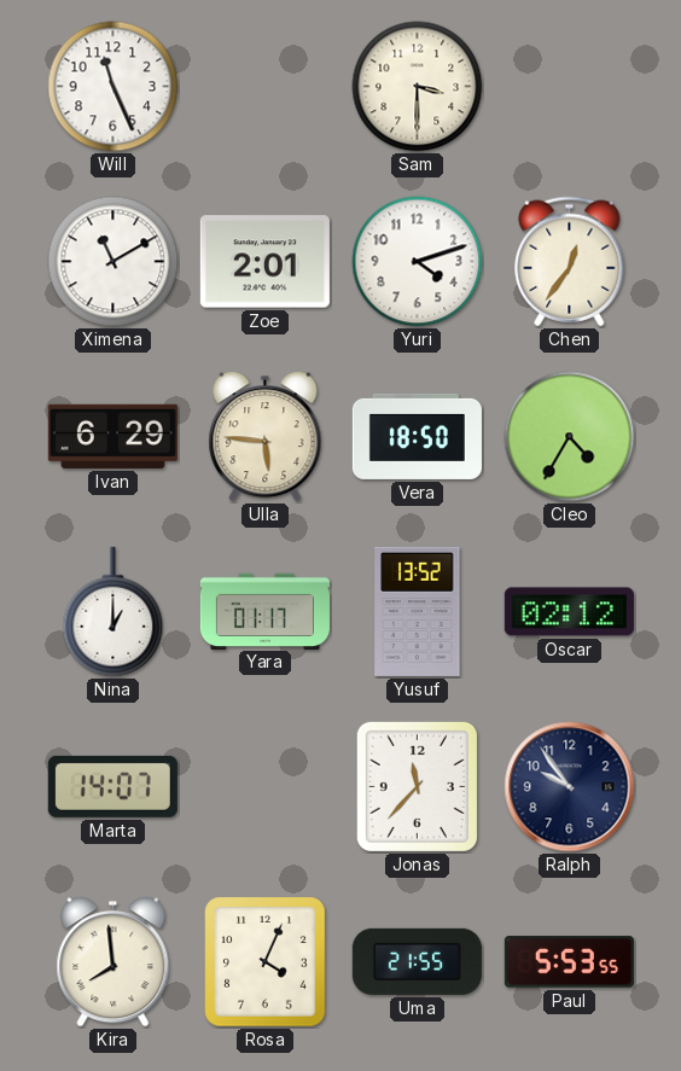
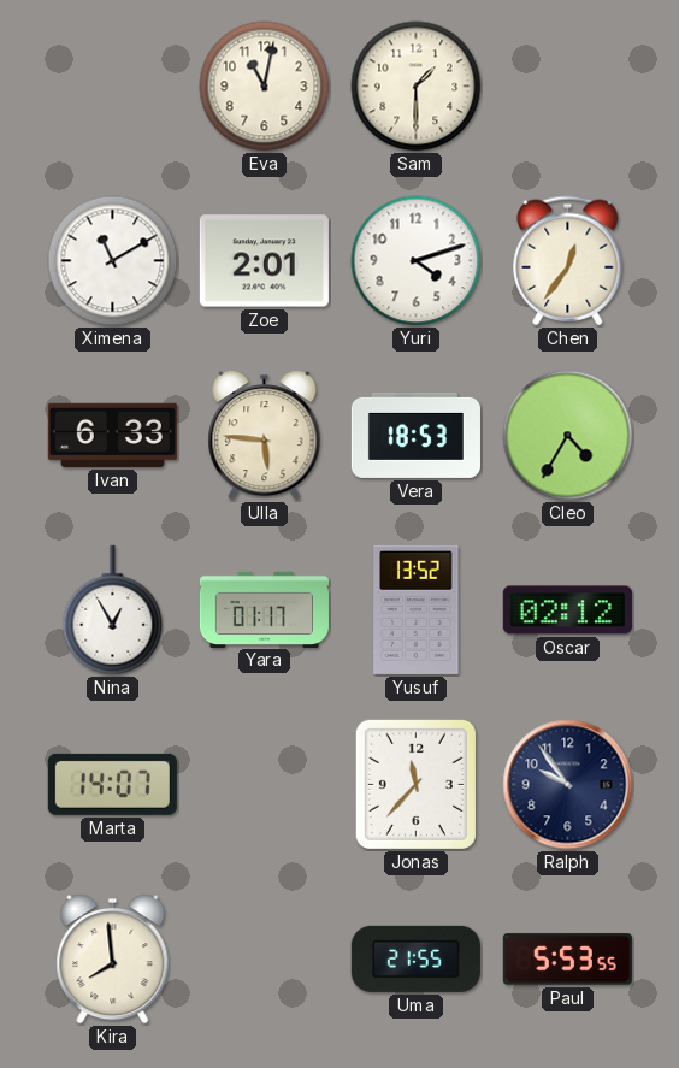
Will: 11:26 -> none
Eva: none -> 11:02
Sam: 3:30 -> 1:30
Ivan: 6:29 -> 6:33
Vera: 18:50 -> 18:53
Nina: 1:00 -> 12:55
Rosa: 4:04 -> none
